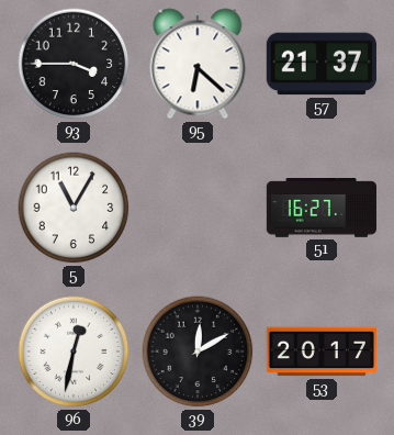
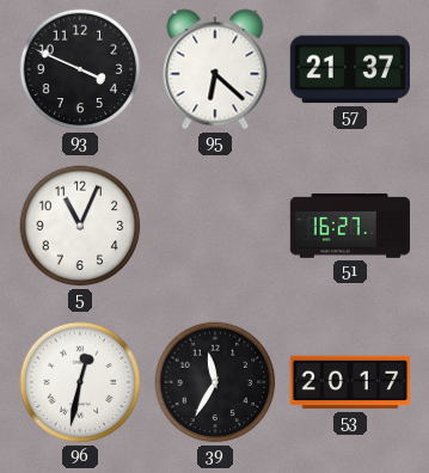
93: 3:45 -> 3:49
5: 11:05 -> 11:04
39: 12:10 -> 11:35
